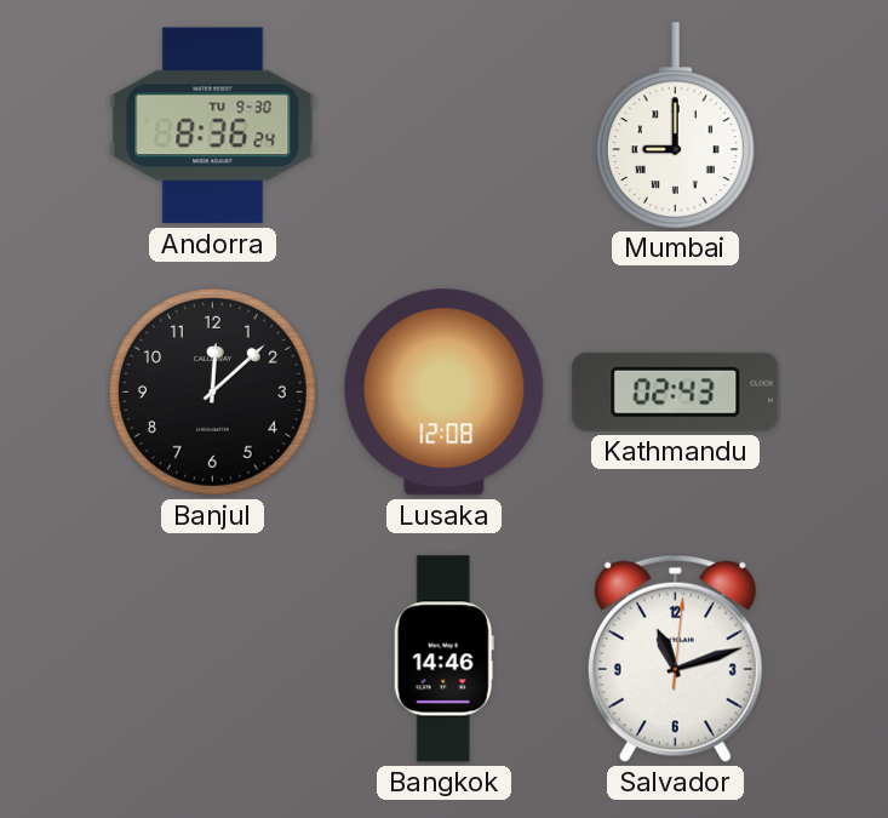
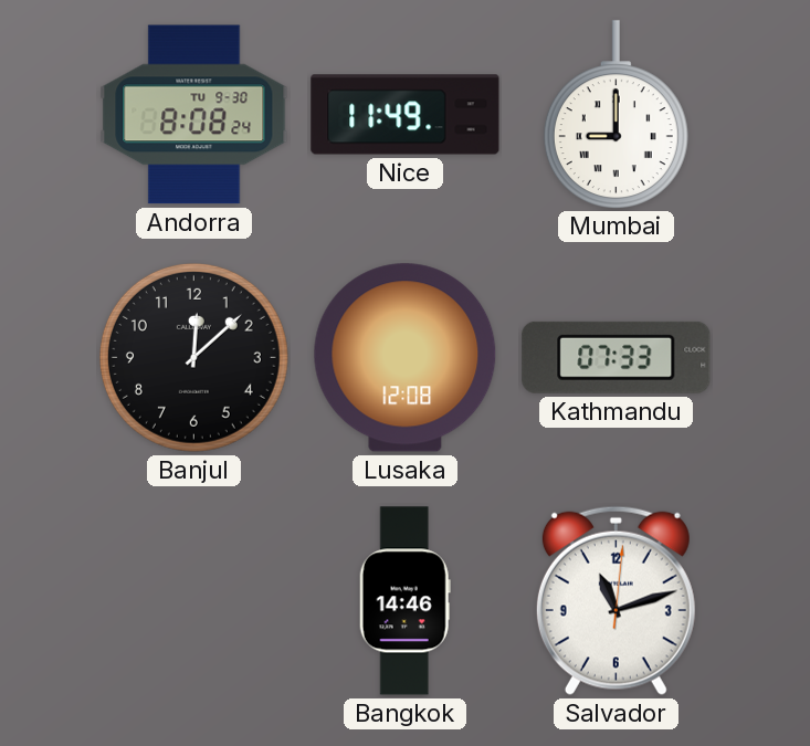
Andorra: 8:36 -> 8:08
Nice: none -> 11:49
Kathmandu: 02:43 -> 07:33
